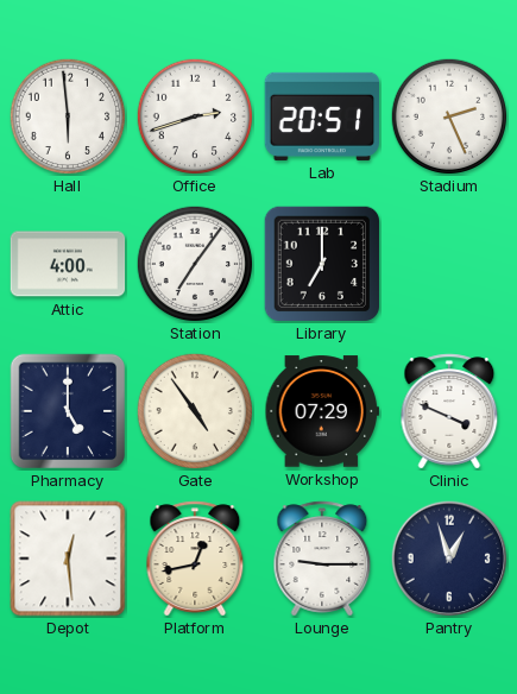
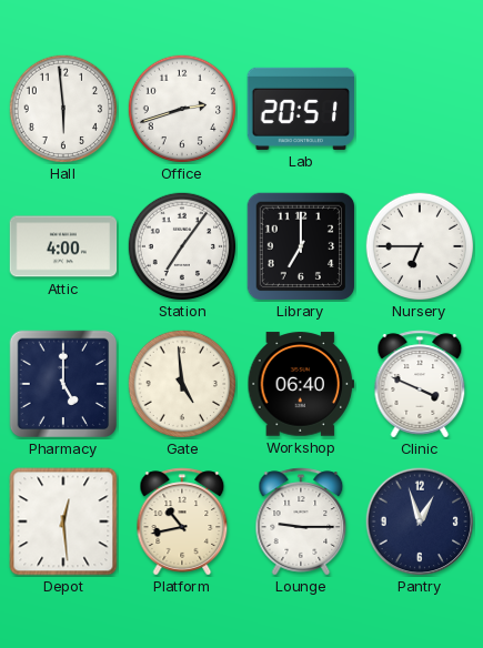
Stadium: 2:26 -> none
Nursery: none -> 6:45
Gate: 4:54 -> 4:59
Workshop: 07:29 -> 06:40
Platform: 12:43 -> 10:43
